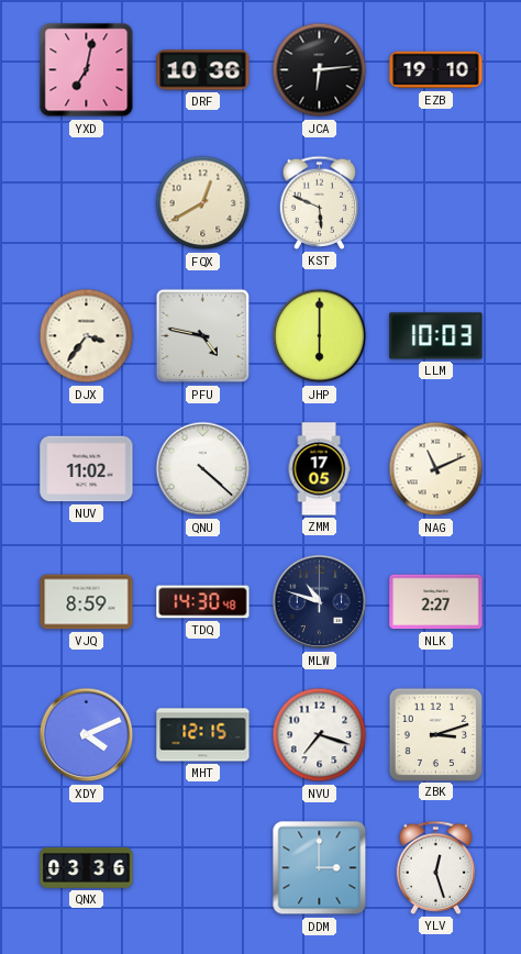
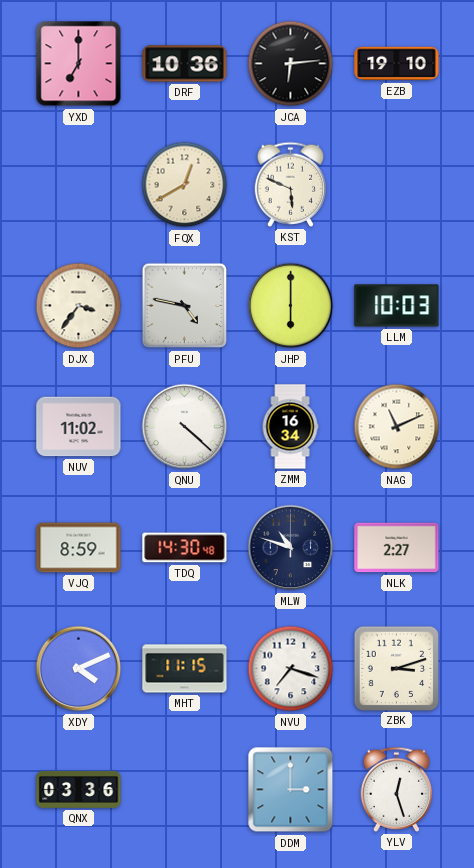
YXD: 7:02 -> 7:00
ZMM: 17:05 -> 16:34
MHT: 12:15 -> 11:15
